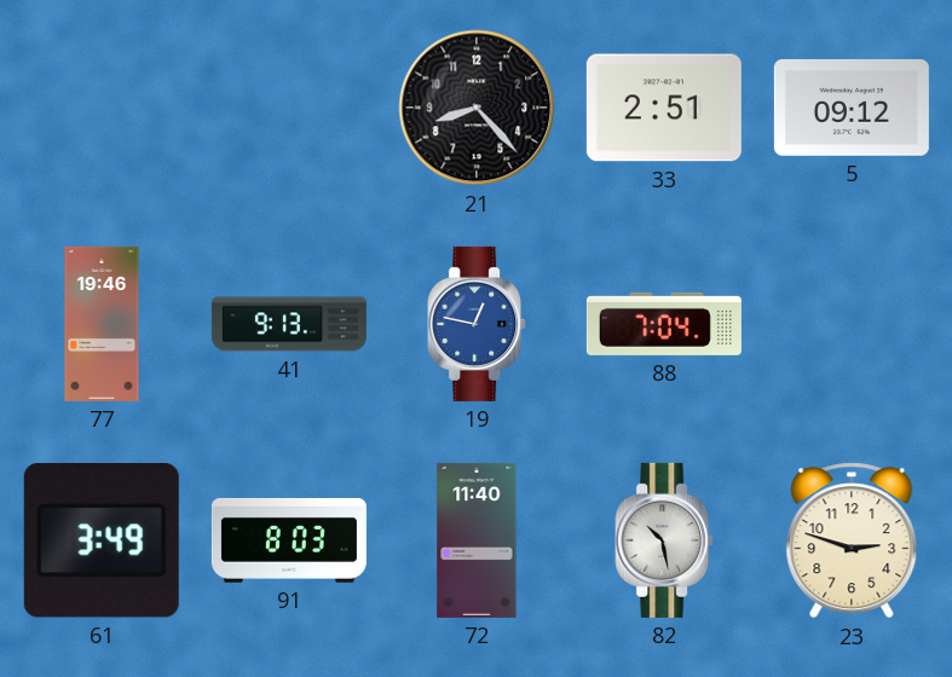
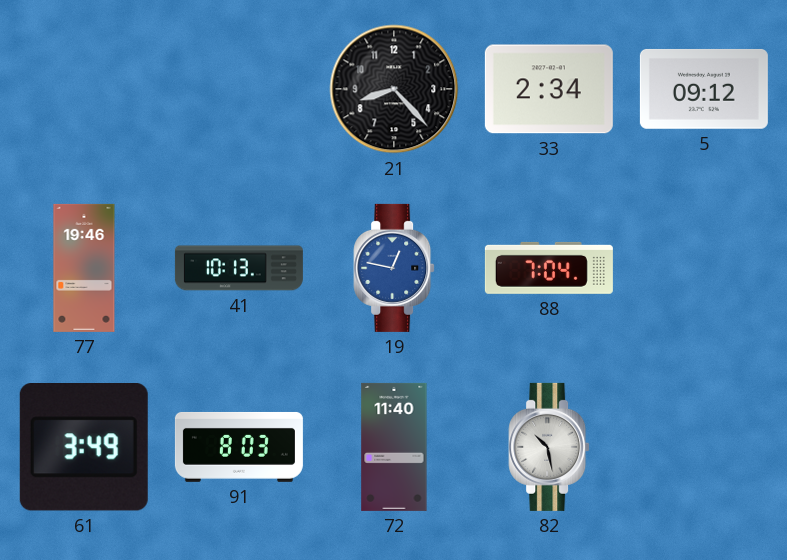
33: 2:51 -> 2:34
41: 9:13 -> 10:13
23: 2:48 -> none
